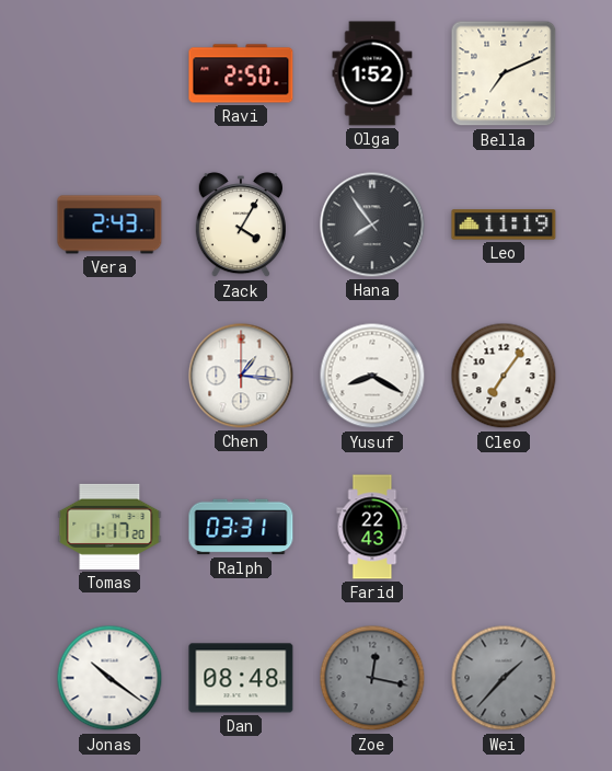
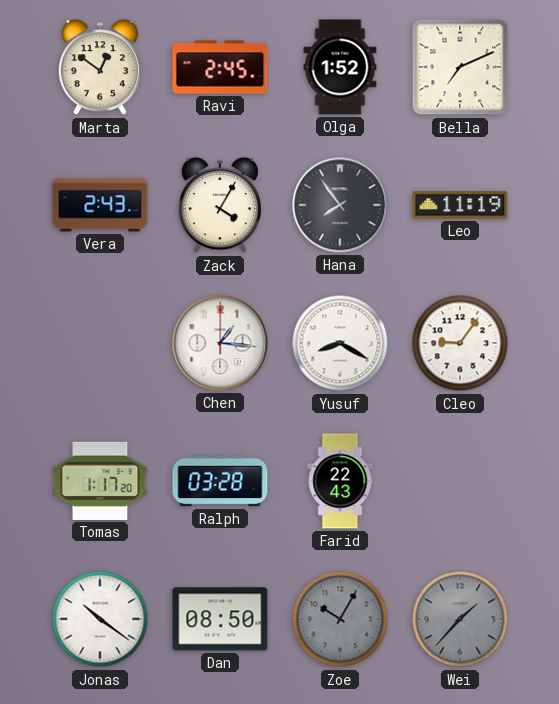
Marta: none -> 12:51
Ravi: 2:50 -> 2:45
Cleo: 7:06 -> 9:06
Ralph: 03:31 -> 03:28
Dan: 08:48 -> 08:50
Zoe: 12:17 -> 10:05
